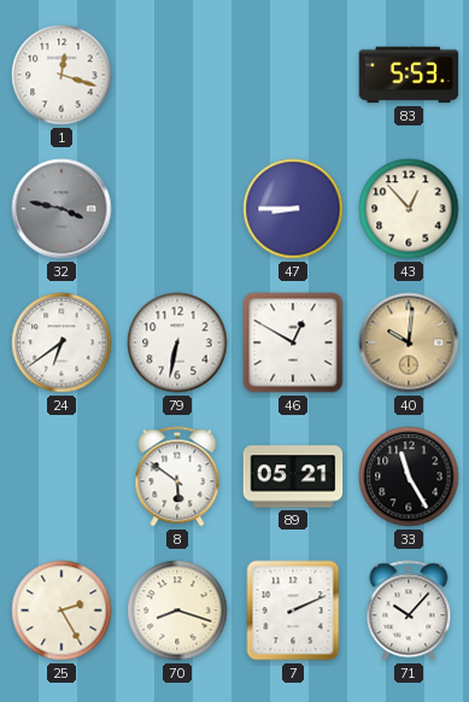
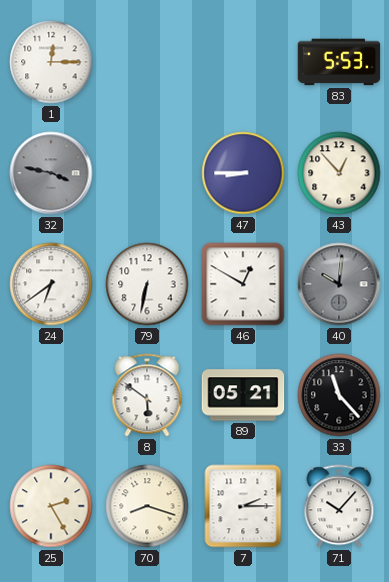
1: 12:18 -> 12:15
40 dial: champagne -> grey
33: 11:25 -> 11:23
7: 2:11 -> 2:15
